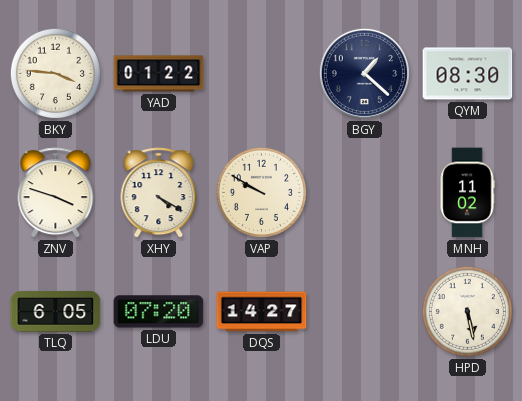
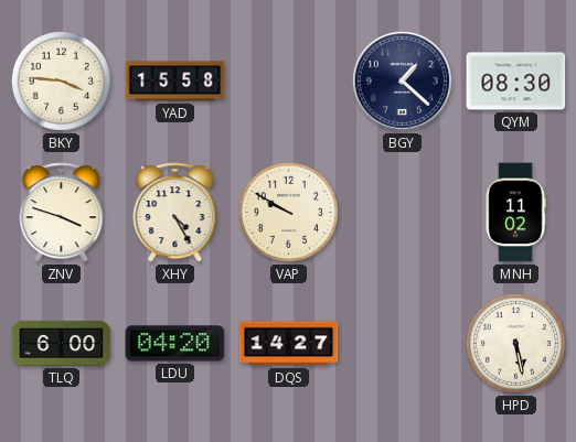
YAD: 01:22 -> 15:58
XHY: 4:20 -> 4:25
TLQ: 6:05 -> 6:00
LDU: 07:20 -> 04:20
